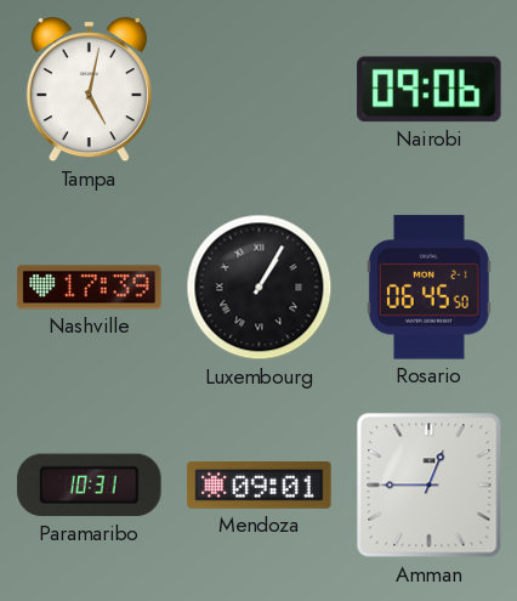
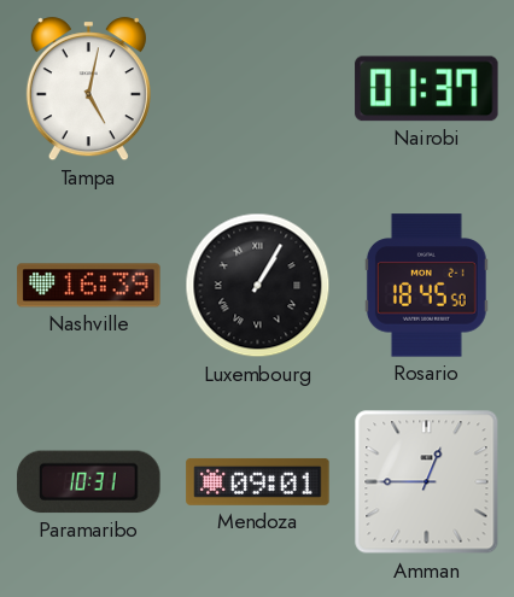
Nairobi: 09:06 -> 01:37
Nashville: 17:39 -> 16:39
Rosario: 06:45 -> 18:45
